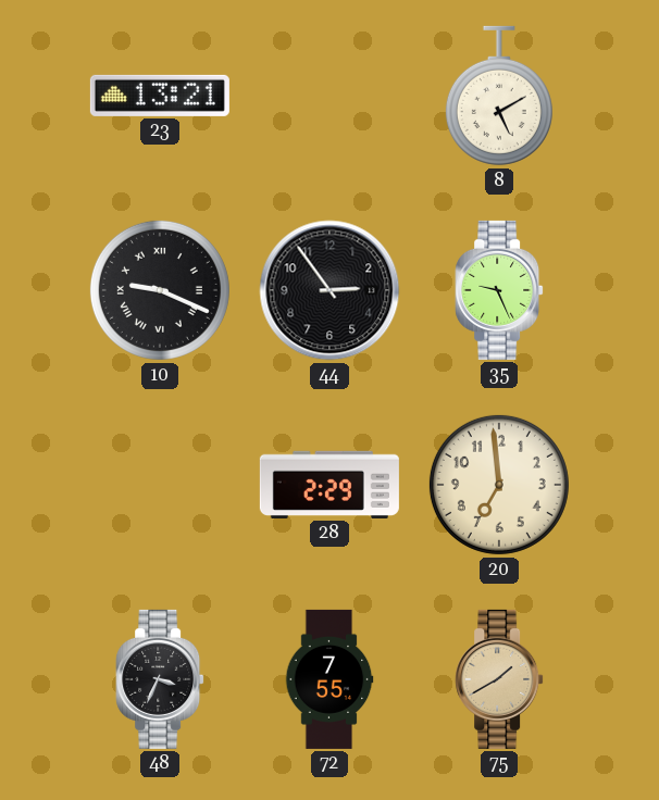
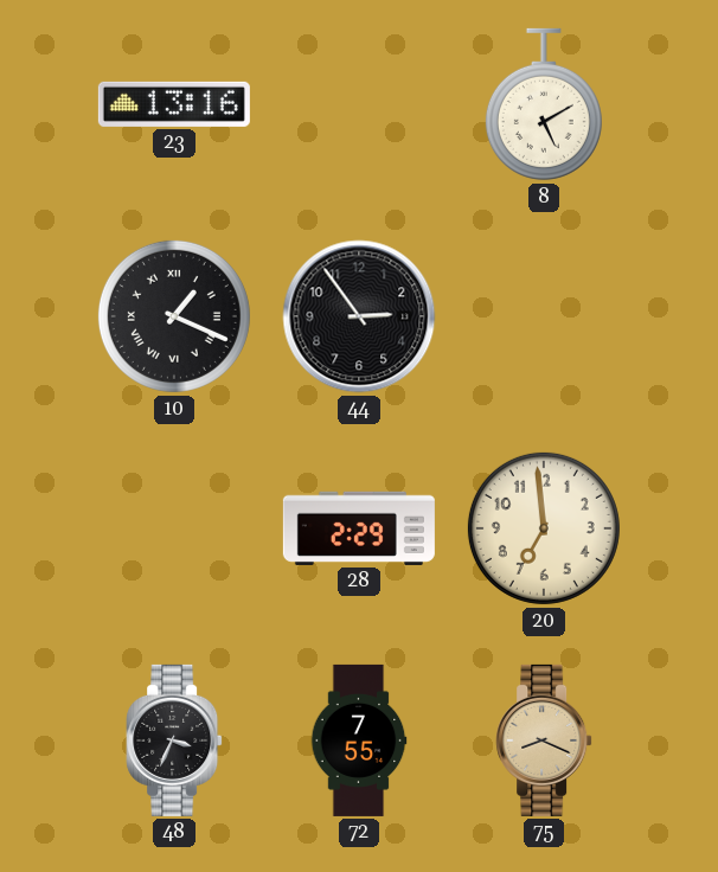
23: 13:21 -> 13:16
10: 9:19 -> 1:19
35: 9:26 -> none
75: 1:40 -> 8:19
